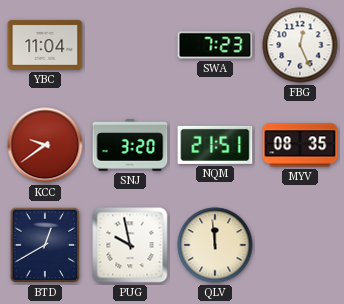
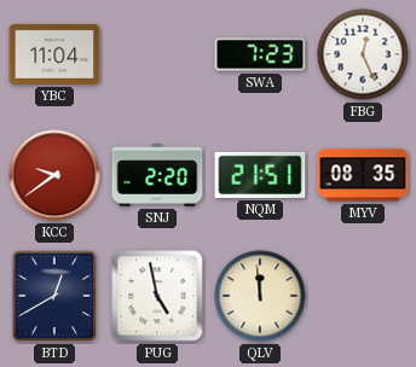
SNJ: 3:20 -> 2:20
PUG: 9:58 -> 4:58
